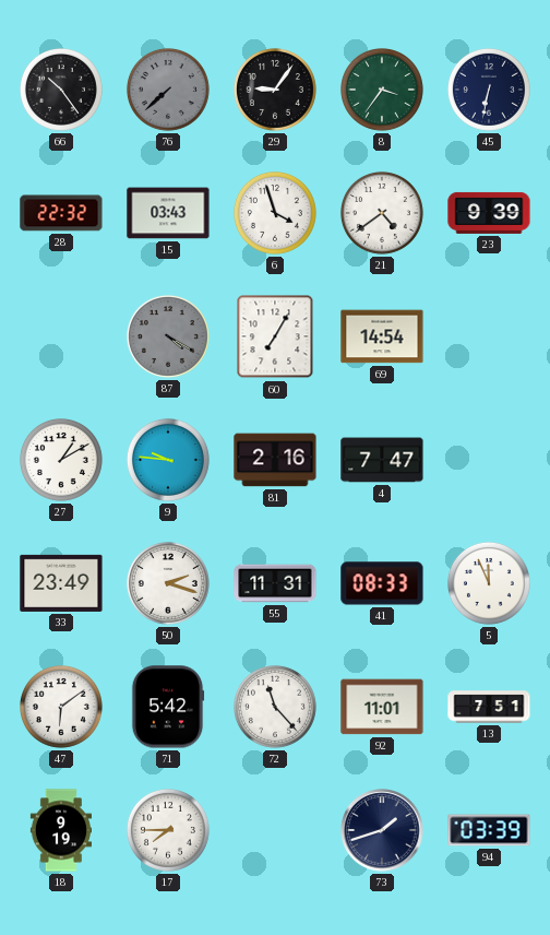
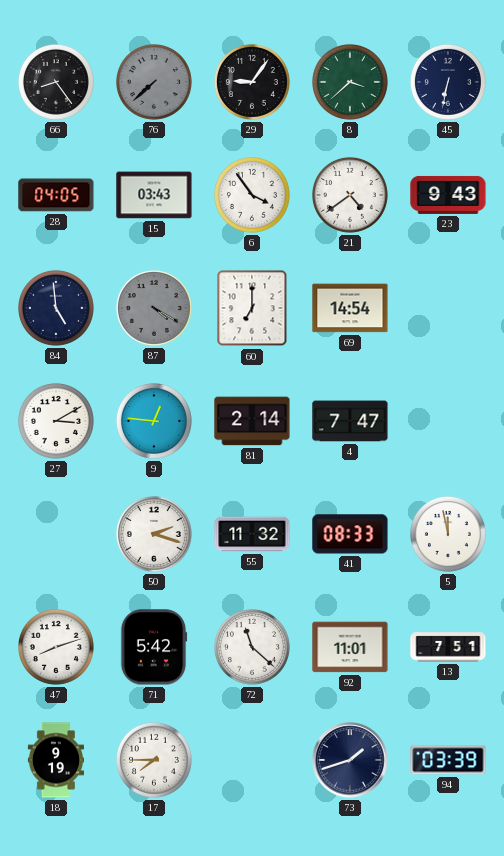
66: 10:24 -> 8:24
8: 3:36 -> 3:38
28: 22:32 -> 04:05
6: 3:57 -> 3:54
23: 9:39 -> 9:43
84: none -> 4:59
60: 7:05 -> 7:00
27: 1:10 -> 3:10
9: 9:46 -> 12:46
81: 2:16 -> 2:14
33: 23:49 -> none
55: 11:31 -> 11:32
5: 11:56 -> 11:58
47: 6:09 -> 8:12
72: 11:23 -> 11:22
